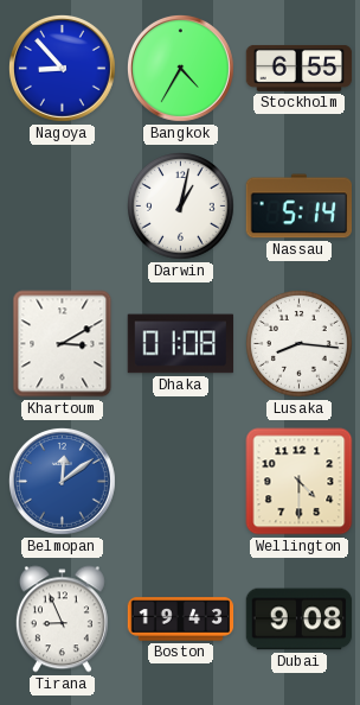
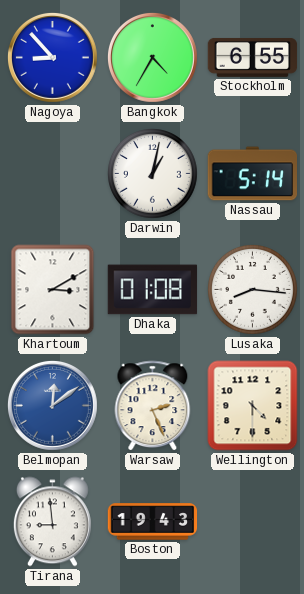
Warsaw: none -> 2:26
Tirana: 8:56 -> 8:59
Dubai: 9:08 -> none
